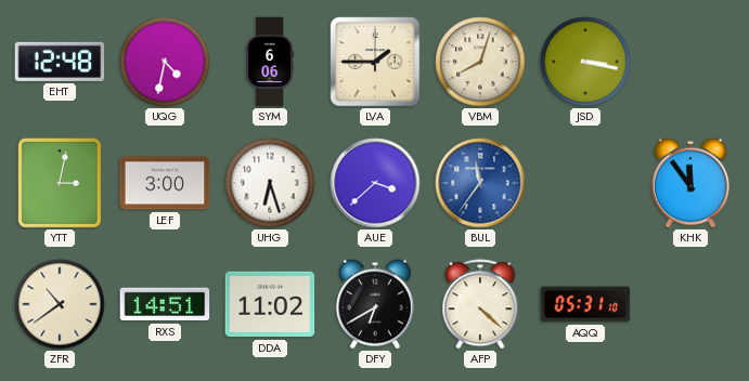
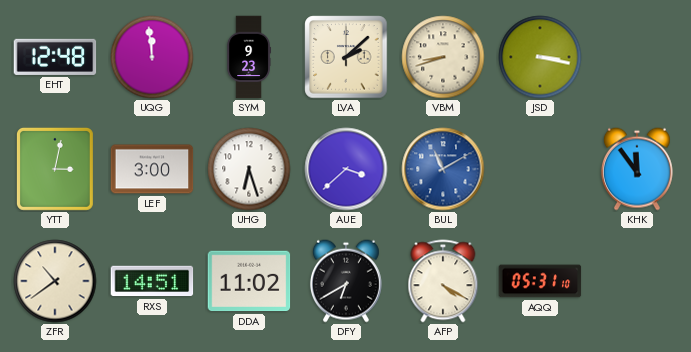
UQG: 4:32 -> 11:59
SYM: 6:06 -> 9:23
LVA: 1:45 -> 2:08
VBM: 8:03 -> 8:42
BUL: 11:36 -> 11:10
AFP: 4:22 -> 4:20
